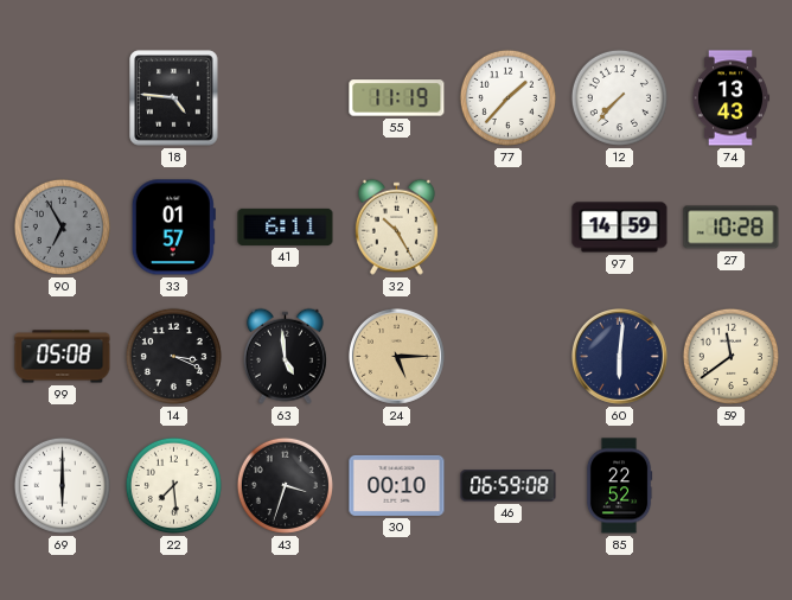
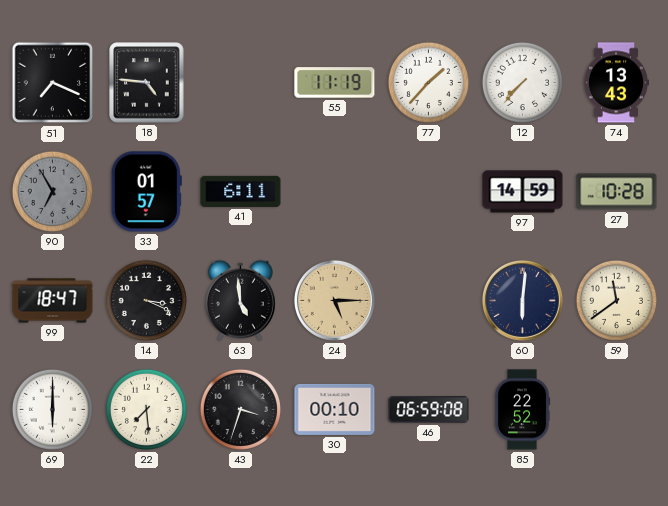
51: none -> 7:19
32: 10:25 -> none
99: 05:08 -> 18:47
